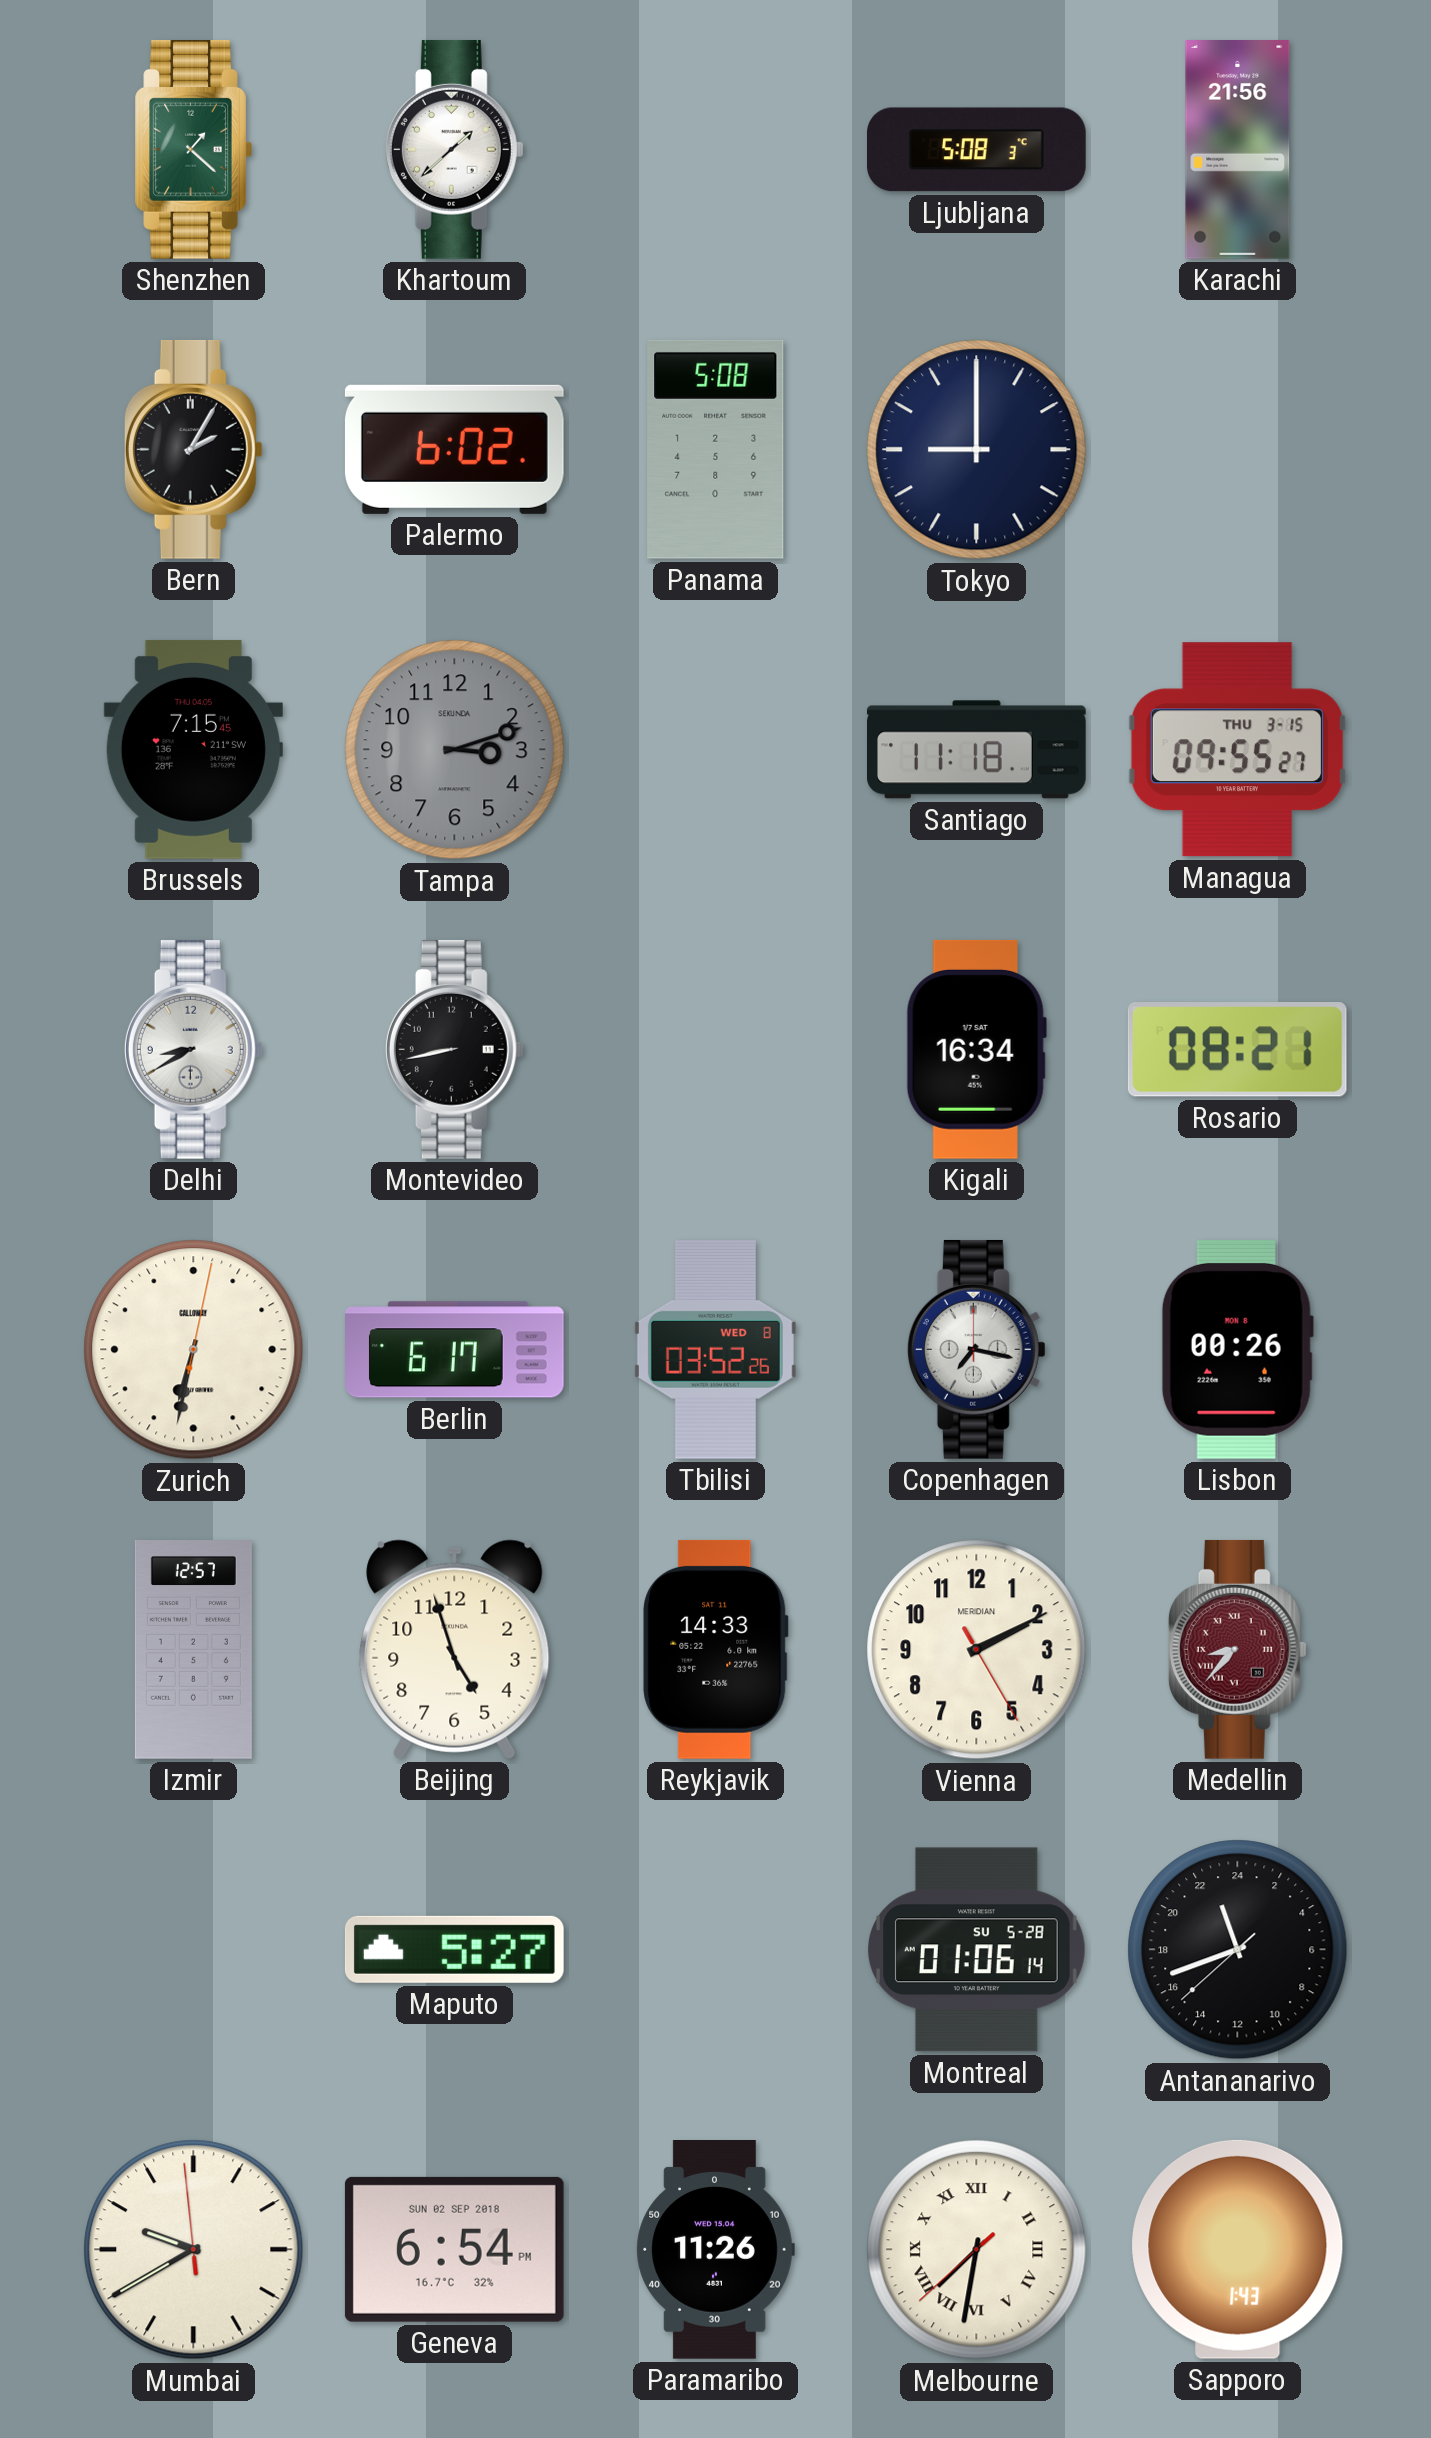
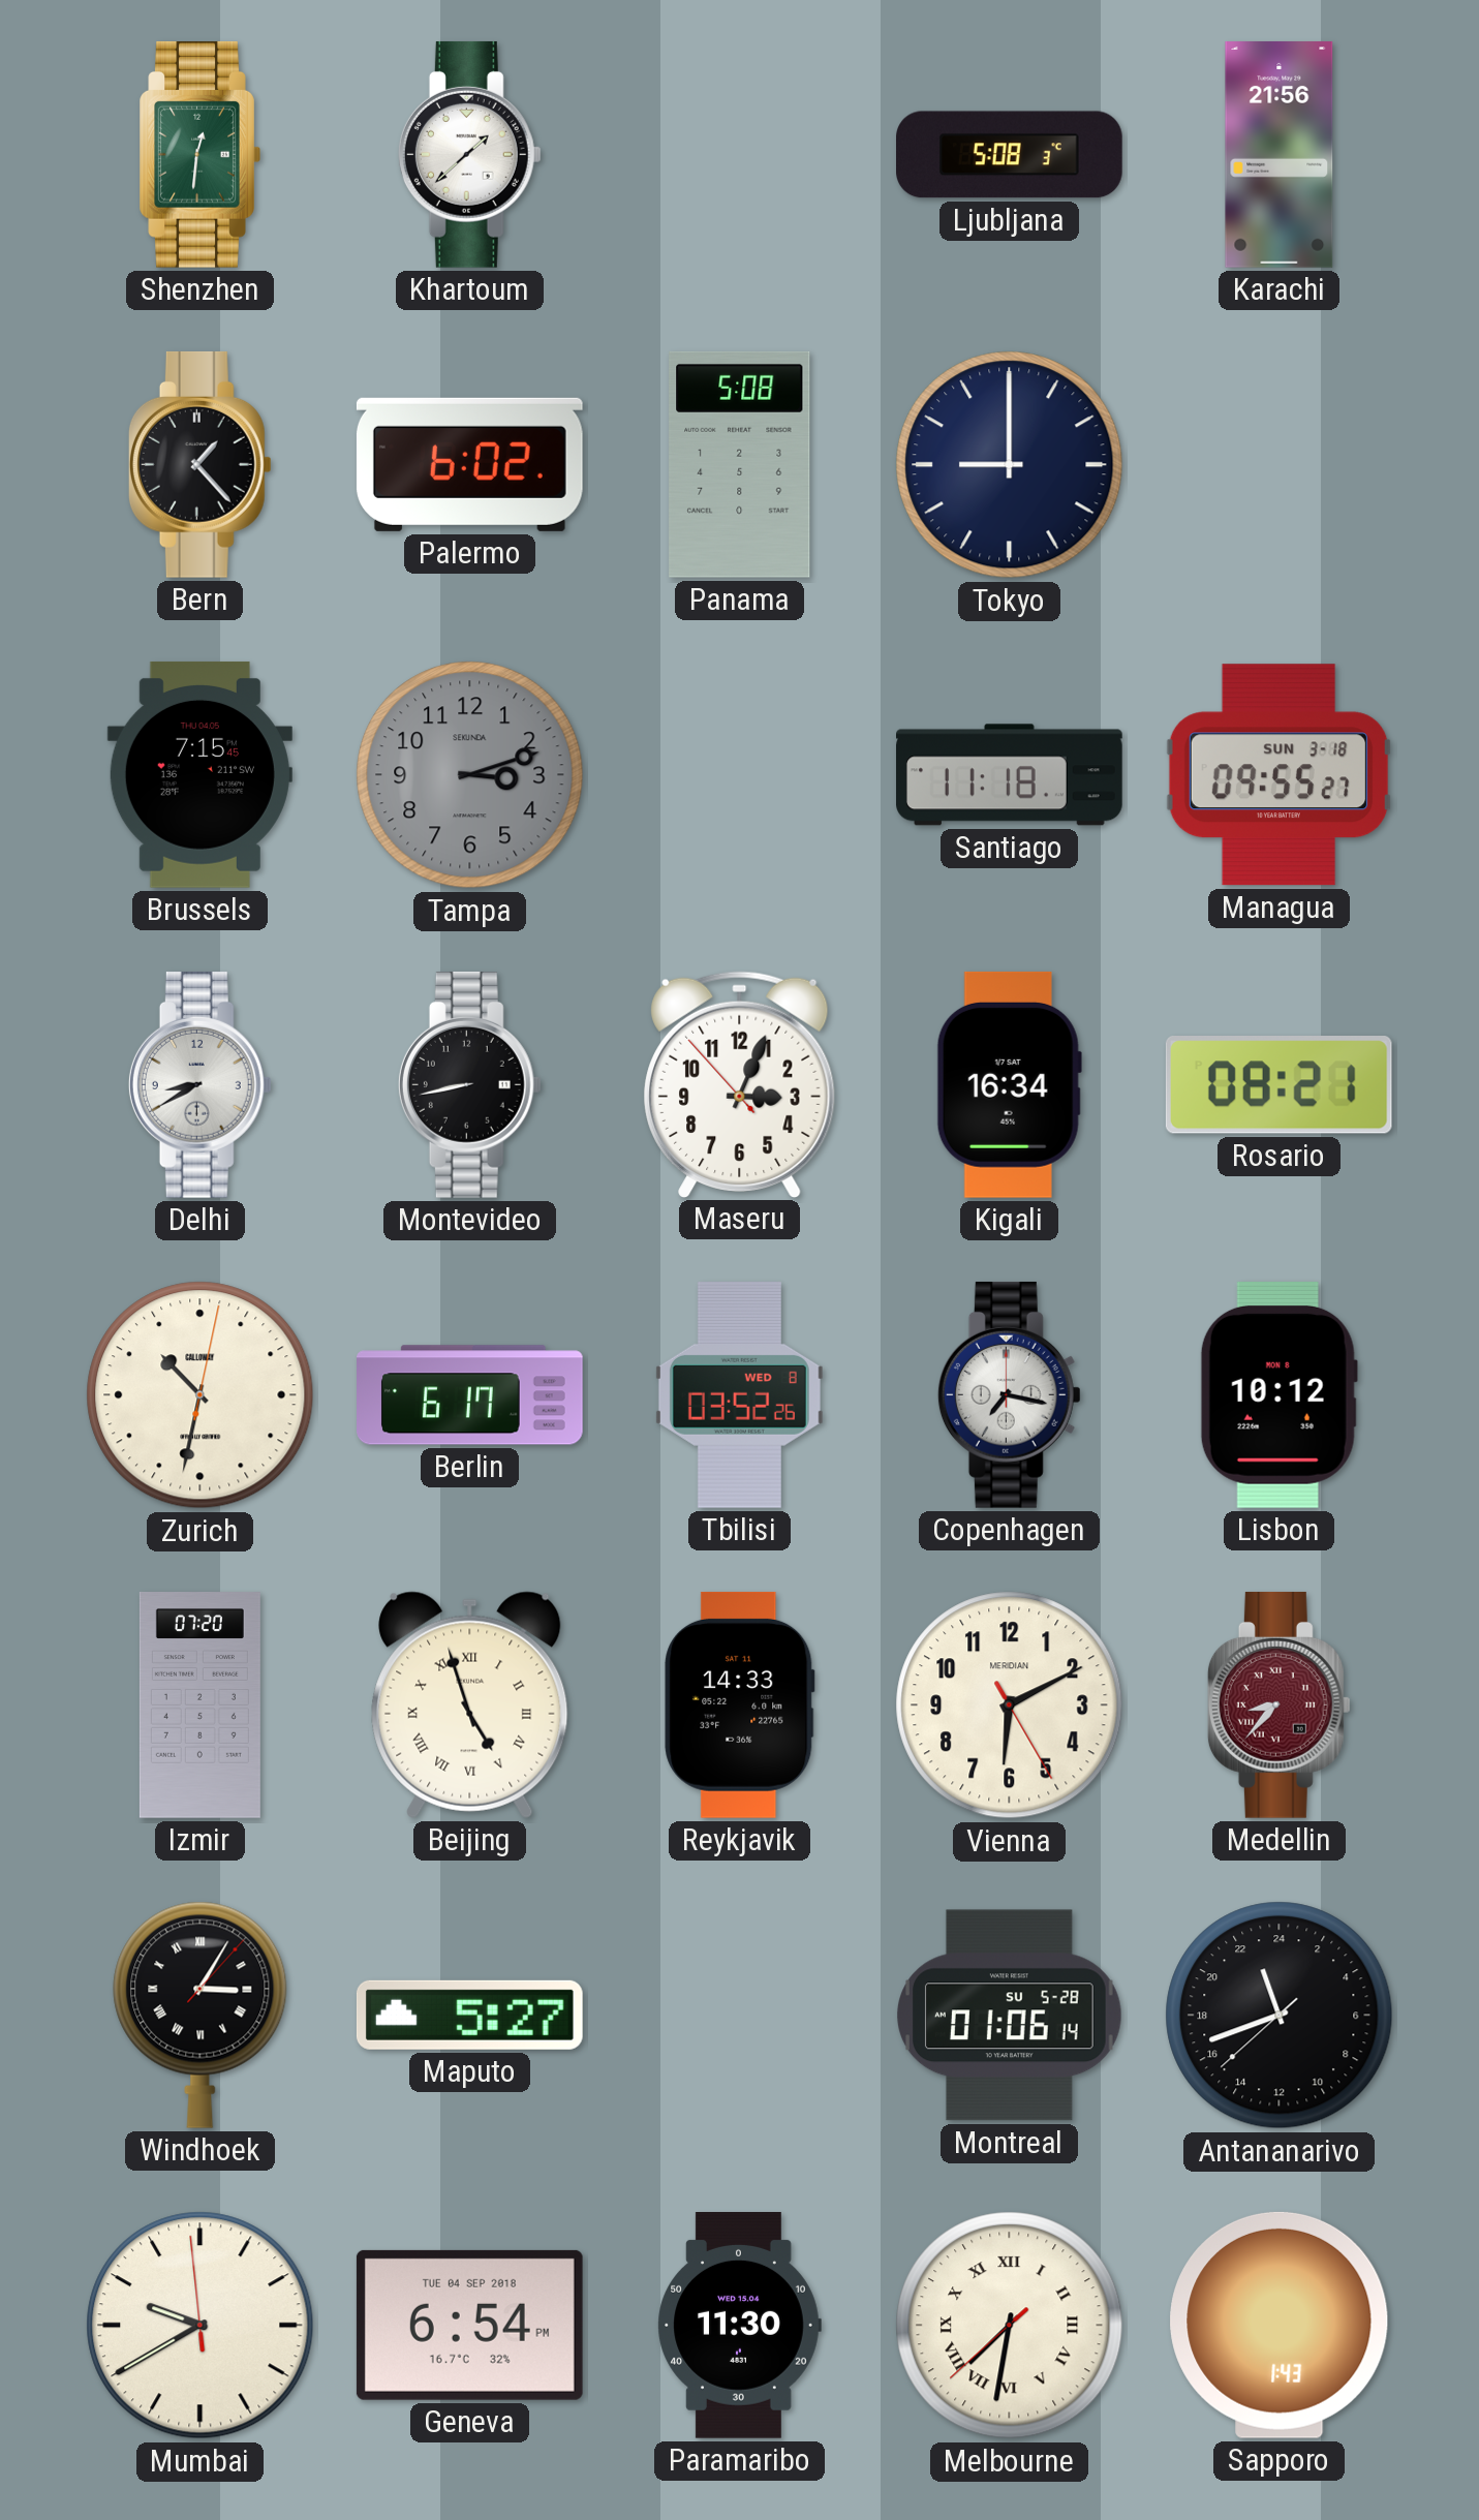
Shenzhen: 1:22 -> 12:31
Bern: 2:05 -> 1:23
Managua date: THU 3-15 -> SUN 3-18
Maseru: none -> 3:03
Zurich: 6:32 -> 10:32
Lisbon: 00:26 -> 10:12
Izmir: 12:57 -> 07:20
Beijing numerals: Arabic -> Roman
Vienna: 2:10 -> 6:10
Windhoek: none -> 3:05
Geneva date: SUN 02 SEP 2018 -> TUE 04 SEP 2018
Paramaribo: 11:26 -> 11:30
